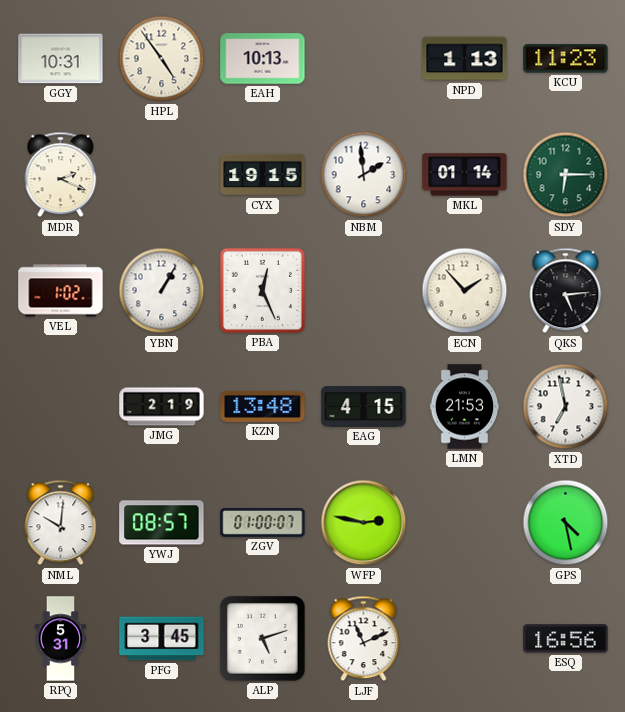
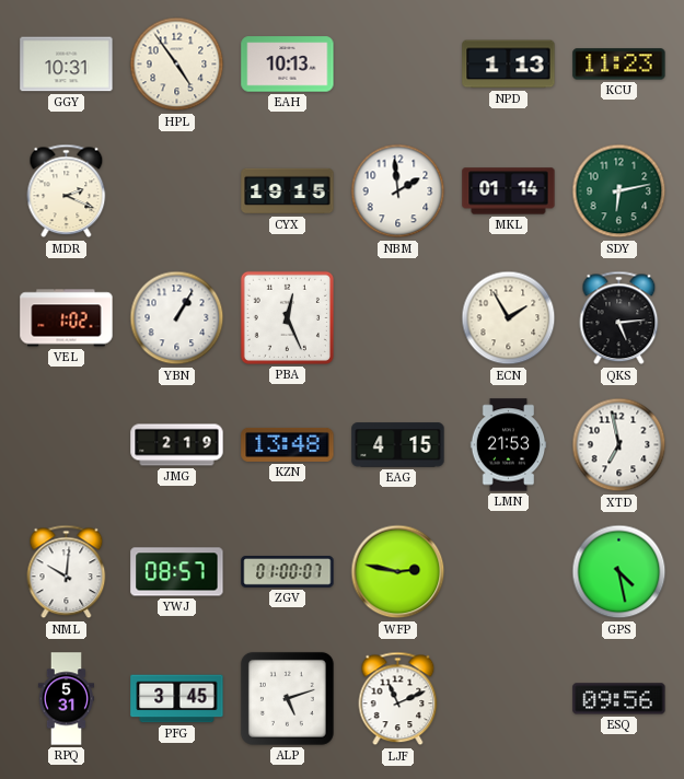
SDY: 6:15 -> 6:13
ECN: 1:53 -> 1:55
ESQ: 16:56 -> 09:56
